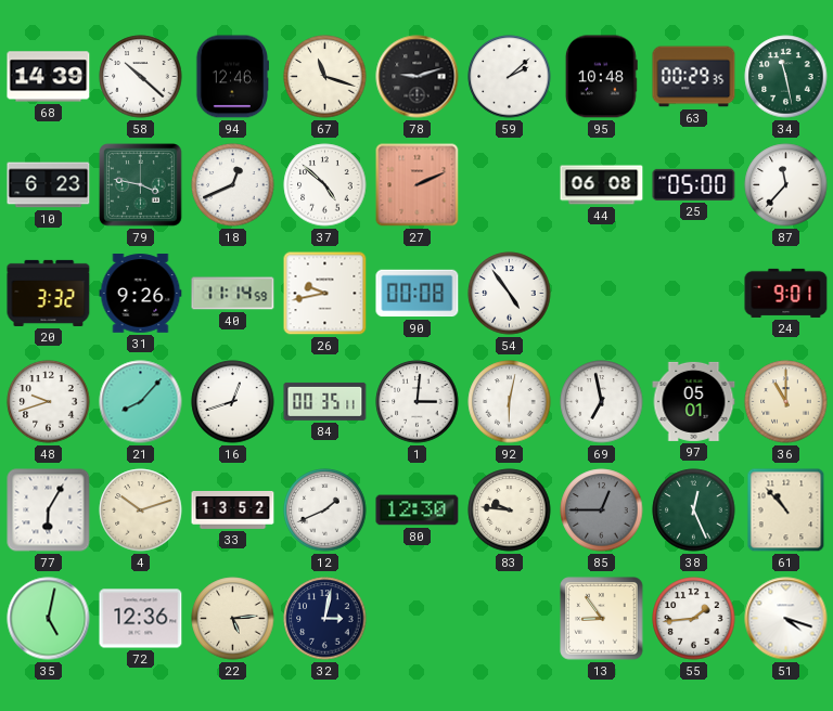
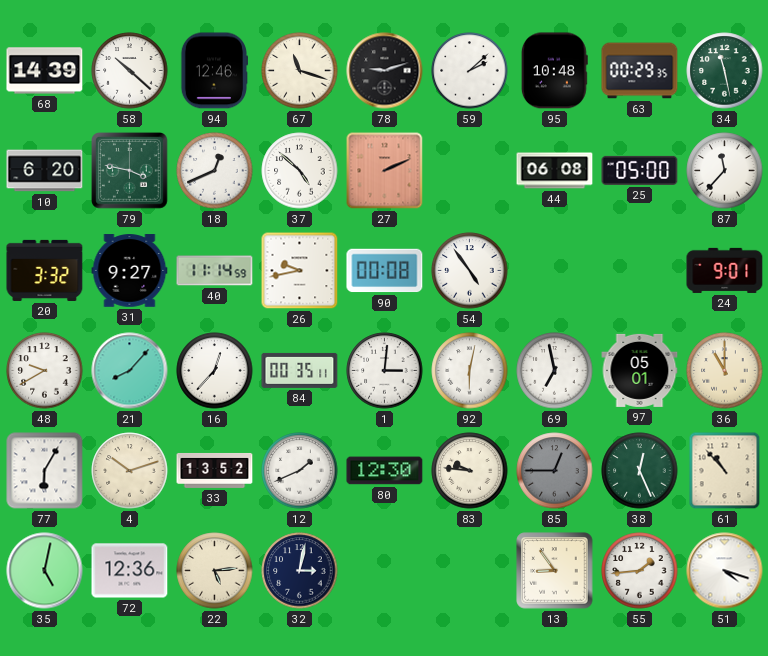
10: 6:23 -> 6:20
31: 9:26 -> 9:27
48: 9:42 -> 9:40
16: 12:42 -> 12:37
